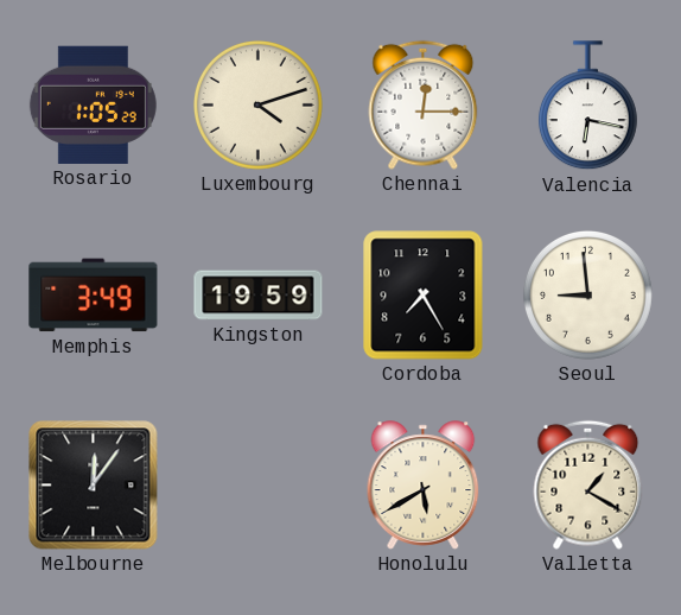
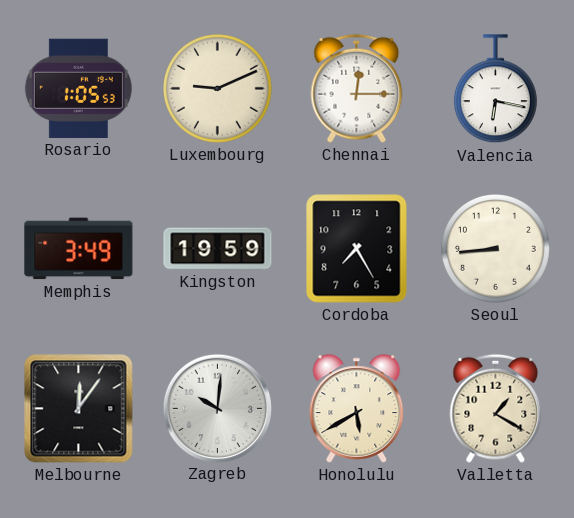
Rosario: 1:05:29 -> 1:05:53
Luxembourg: 4:12 -> 9:11
Seoul: 8:59 -> 8:44
Zagreb: none -> 10:01
